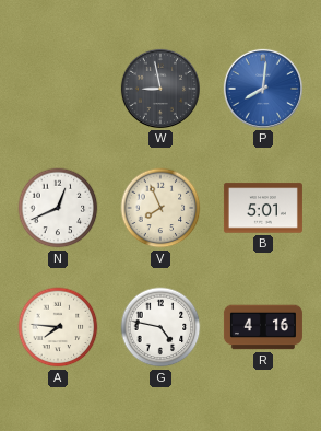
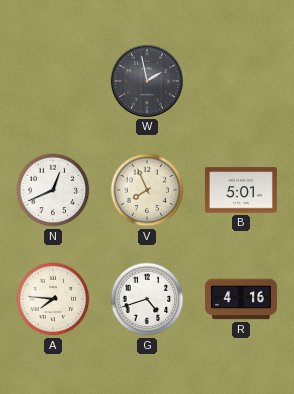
W: 8:58 -> 1:58
P: 8:01 -> none
G: 4:47 -> 4:42
